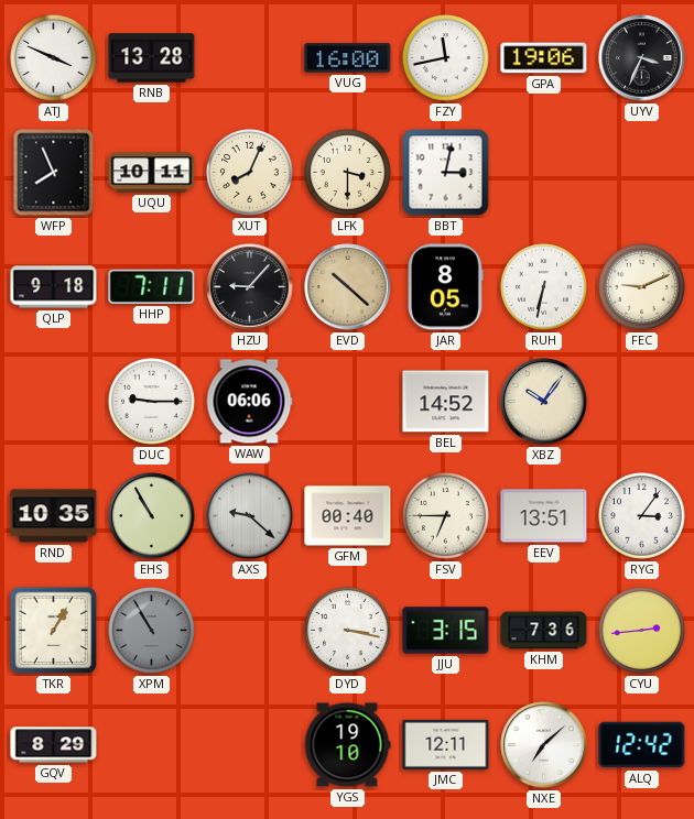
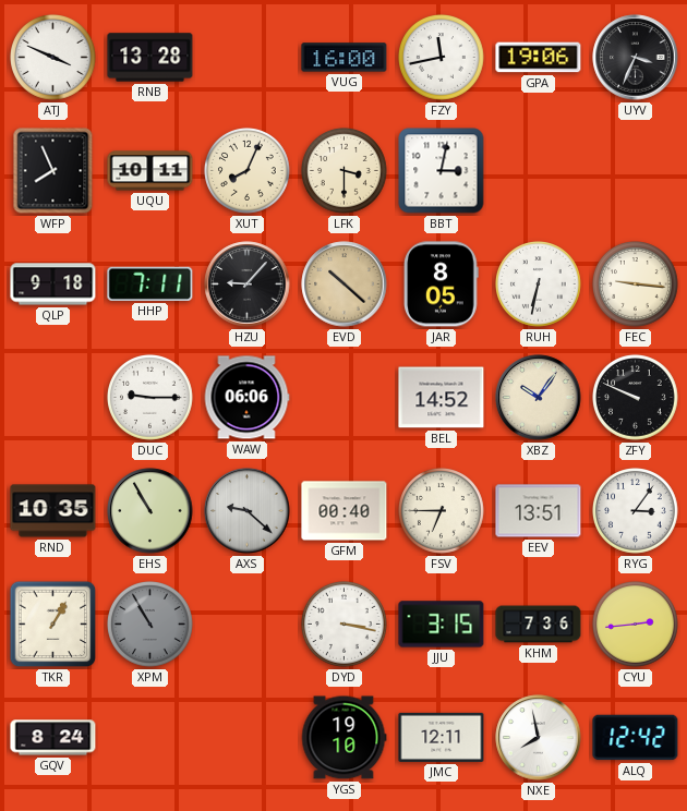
FEC: 9:11 -> 9:16
ZFY: none -> 9:49
GQV: 8:29 -> 8:24
NXE: 7:08 -> 7:58
